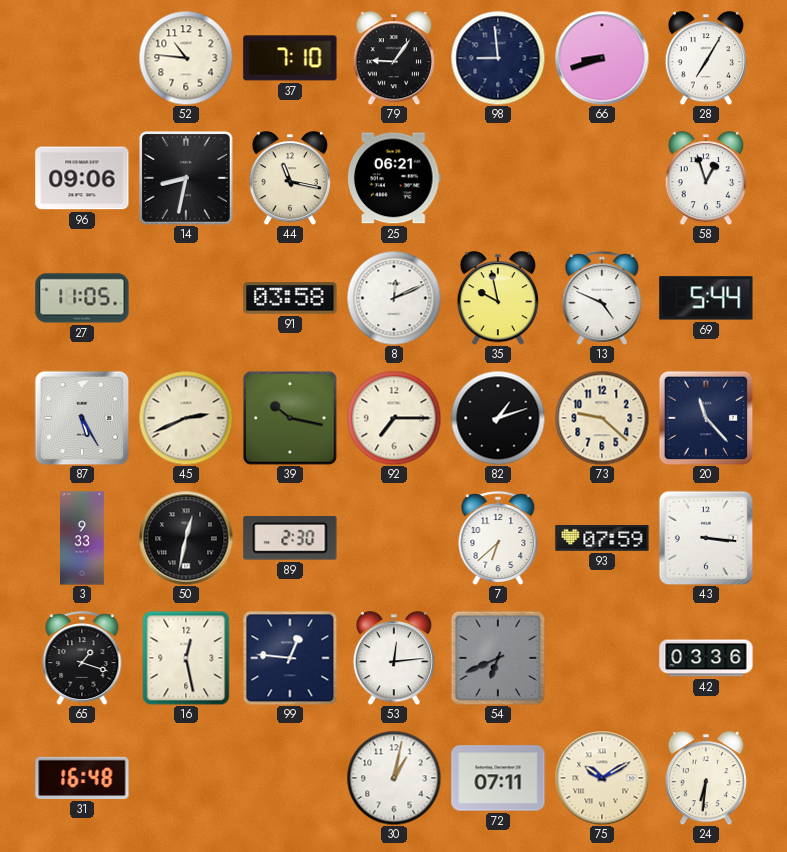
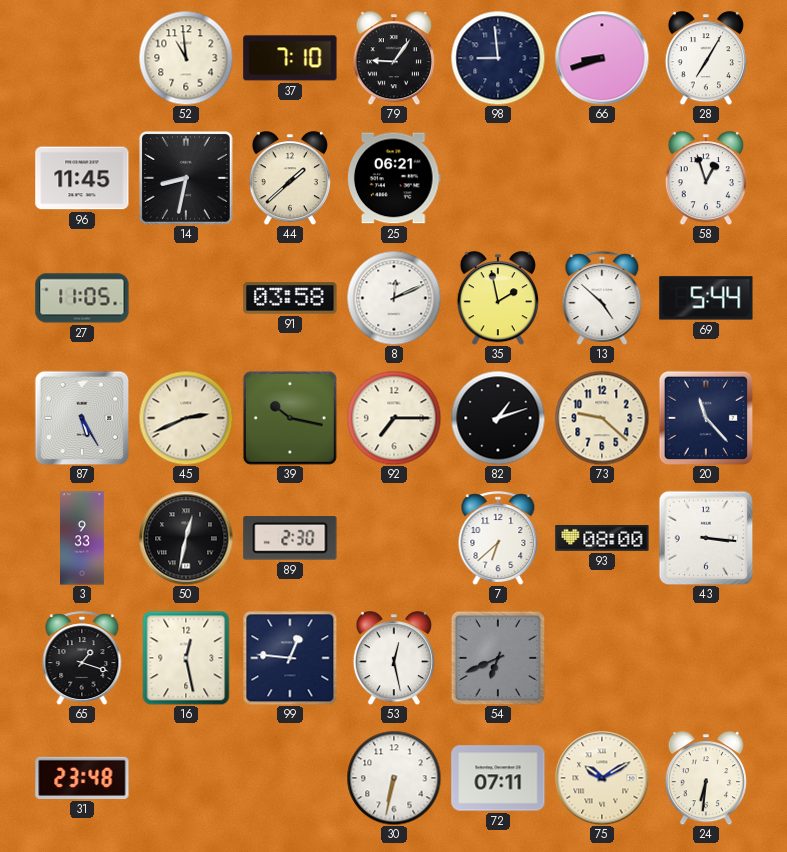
52: 10:46 -> 10:59
96: 09:06 -> 11:45
44: 11:17 -> 1:38
35: 9:58 -> 1:58
13: 4:49 -> 4:52
93: 07:59 -> 08:00
53: 12:14 -> 12:28
42: 03:36 -> none
31: 16:48 -> 23:48
30: 1:02 -> 6:32
